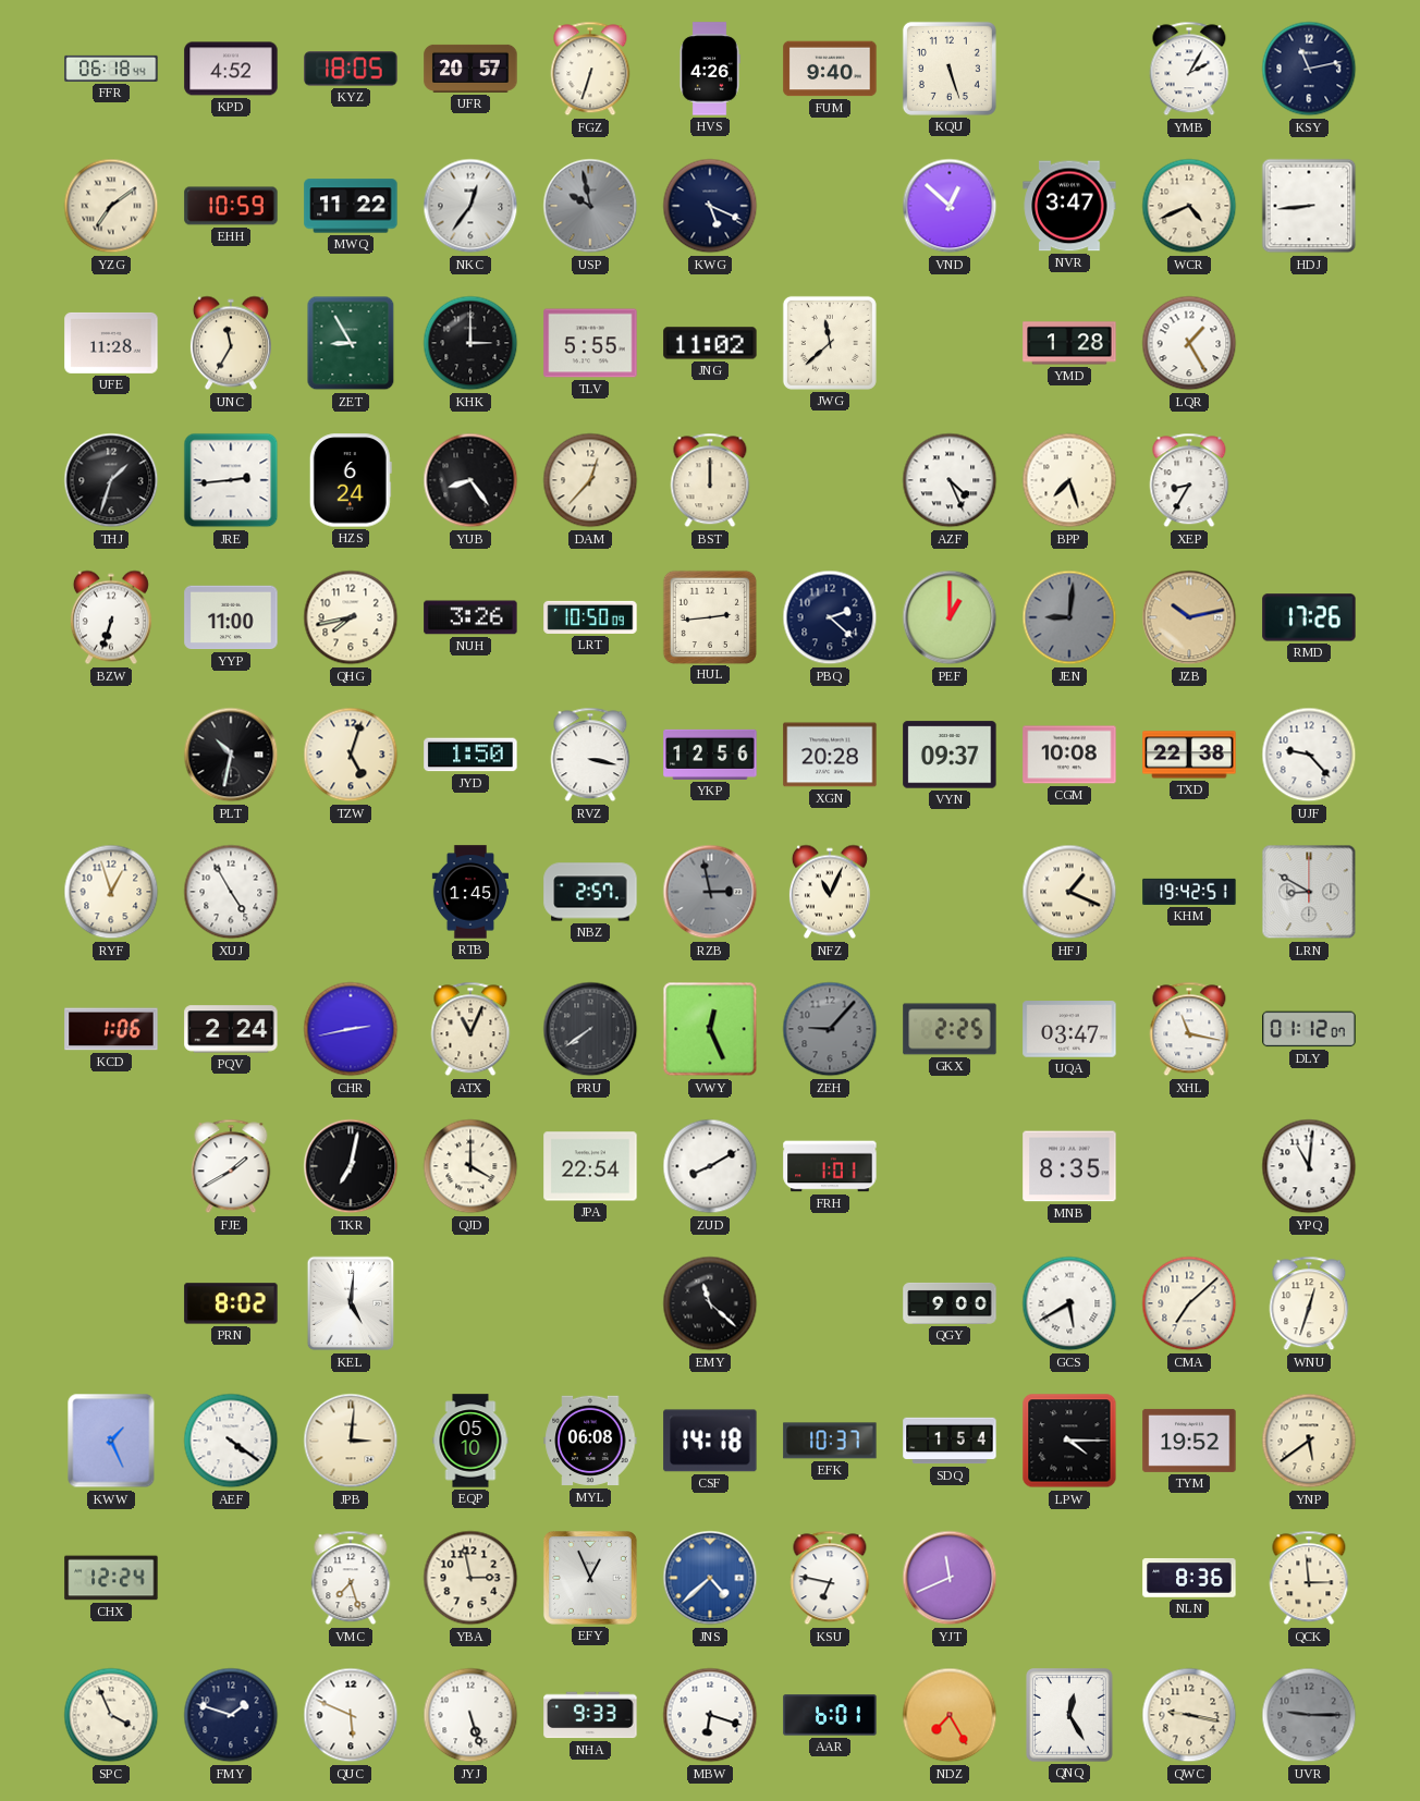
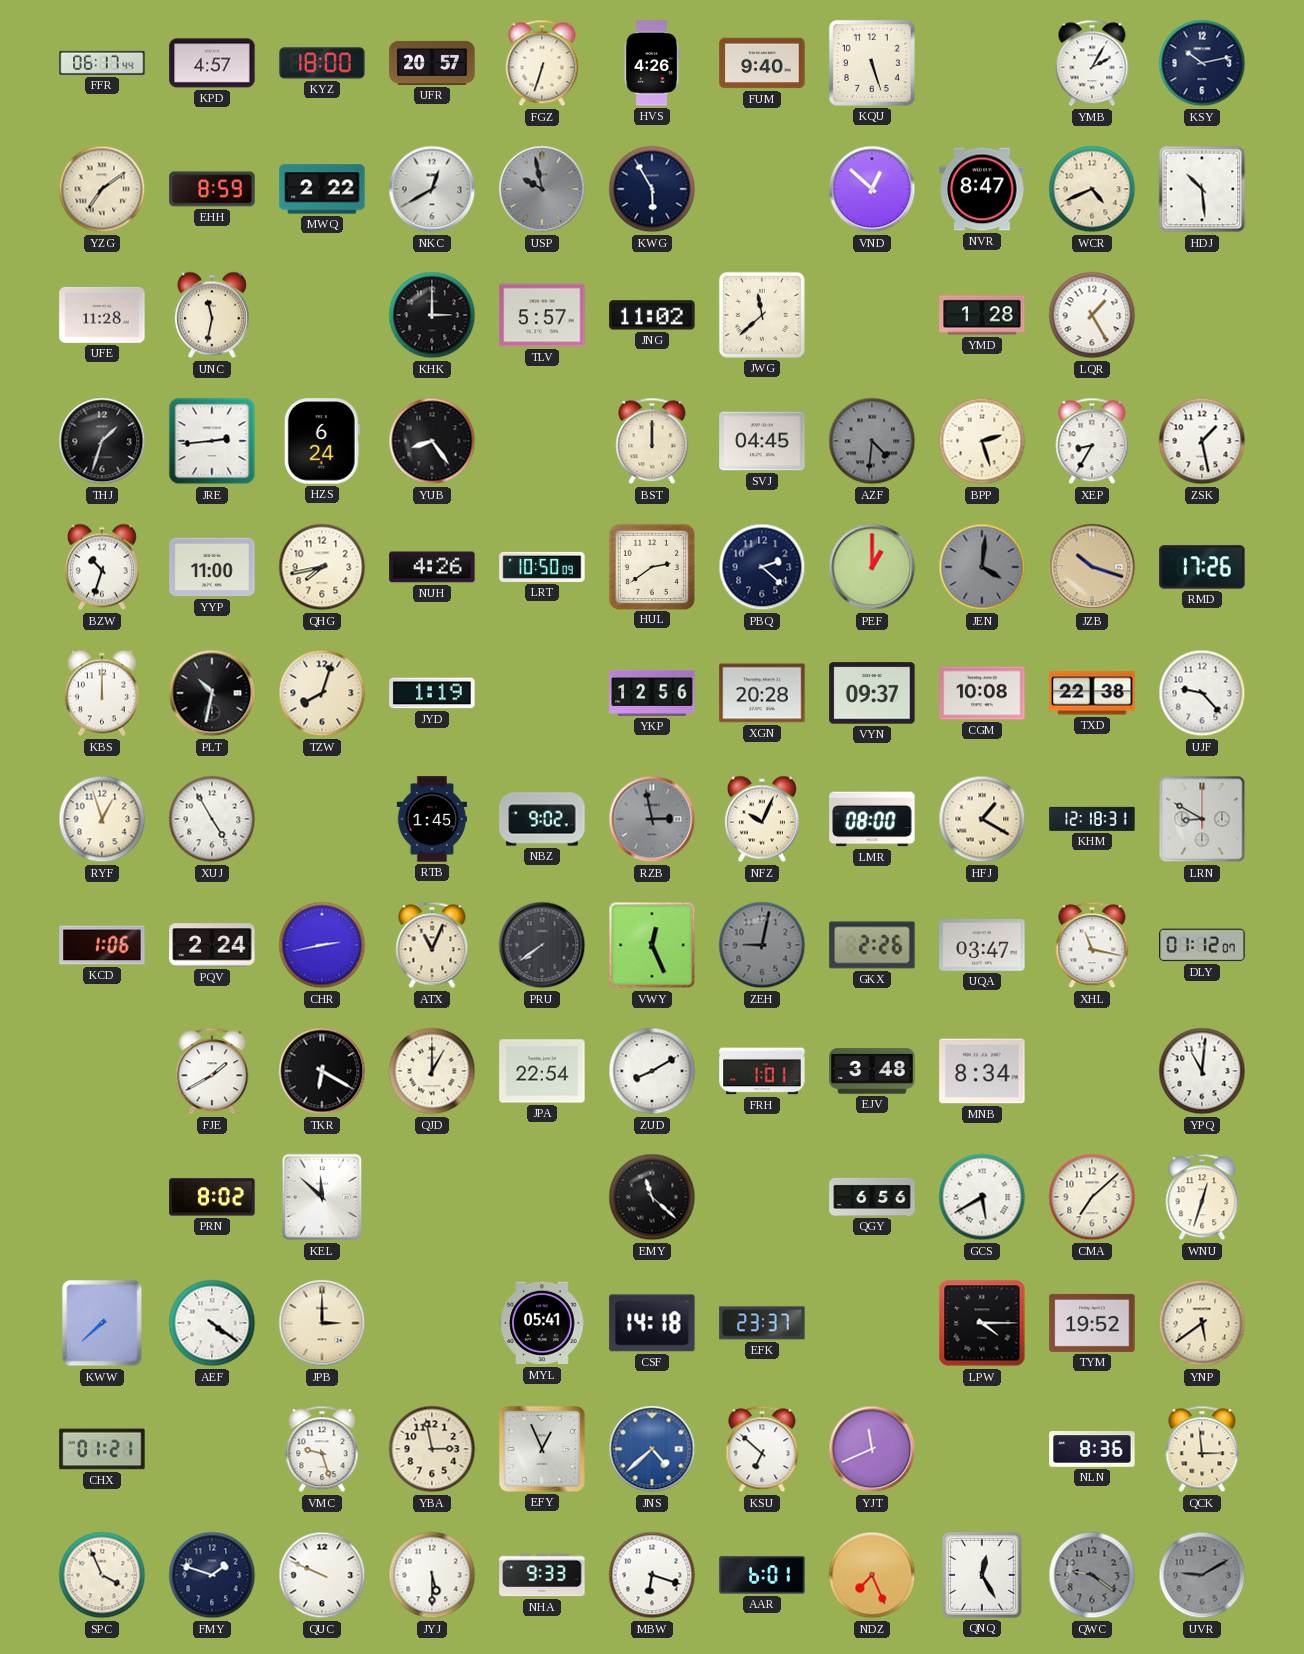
FFR: 06:18 -> 06:17
KPD: 4:52 -> 4:57
KYZ: 18:05 -> 18:00
KSY: 11:13 -> 10:13
EHH: 10:59 -> 8:59
MWQ: 11:22 -> 2:22
NKC: 12:36 -> 12:40
KWG: 5:19 -> 5:55
NVR: 3:47 -> 8:47
HDJ: 8:44 -> 10:29
UNC: 11:35 -> 11:32
ZET: 8:55 -> none
TLV: 5:55 -> 5:57
DAM: 12:37 -> none
SVJ: none -> 04:45
AZF: 4:26 -> 4:31
AZF dial: white -> grey
BPP: 7:27 -> 2:27
ZSK: none -> 1:28
BZW: 6:33 -> 10:33
NUH: 3:26 -> 4:26
HUL: 2:44 -> 2:39
JEN: 9:01 -> 4:01
JZB: 10:13 -> 10:18
KBS: none -> 12:00
TZW: 5:03 -> 8:03
JYD: 1:50 -> 1:19
RVZ: 3:17 -> none
NBZ: 2:57 -> 9:02
NFZ: 11:04 -> 10:04
LMR: none -> 08:00
HFJ: 1:19 -> 1:20
KHM: 19:42 -> 12:18
ZEH: 9:07 -> 9:02
GKX: 2:25 -> 2:26
TKR: 7:02 -> 6:20
QJD: 4:00 -> 1:00
EJV: none -> 3:48
MNB: 8:35 -> 8:34
KEL: 5:01 -> 11:52
QGY: 9:00 -> 6:56
KWW: 1:26 -> 7:38
JPB: 3:01 -> 3:00
EQP: 05:10 -> none
MYL: 06:08 -> 05:41
EFK: 10:37 -> 23:37
SDQ: 1:54 -> none
CHX: 12:24 -> 01:21
VMC: 7:27 -> 9:27
KSU: 6:47 -> 6:52
QUC: 5:49 -> 9:49
JYJ: 5:27 -> 5:30
NDZ: 7:25 -> 7:26
QWC: 9:17 -> 9:21
QWC dial: cream -> grey
UVR: 9:15 -> 9:10
